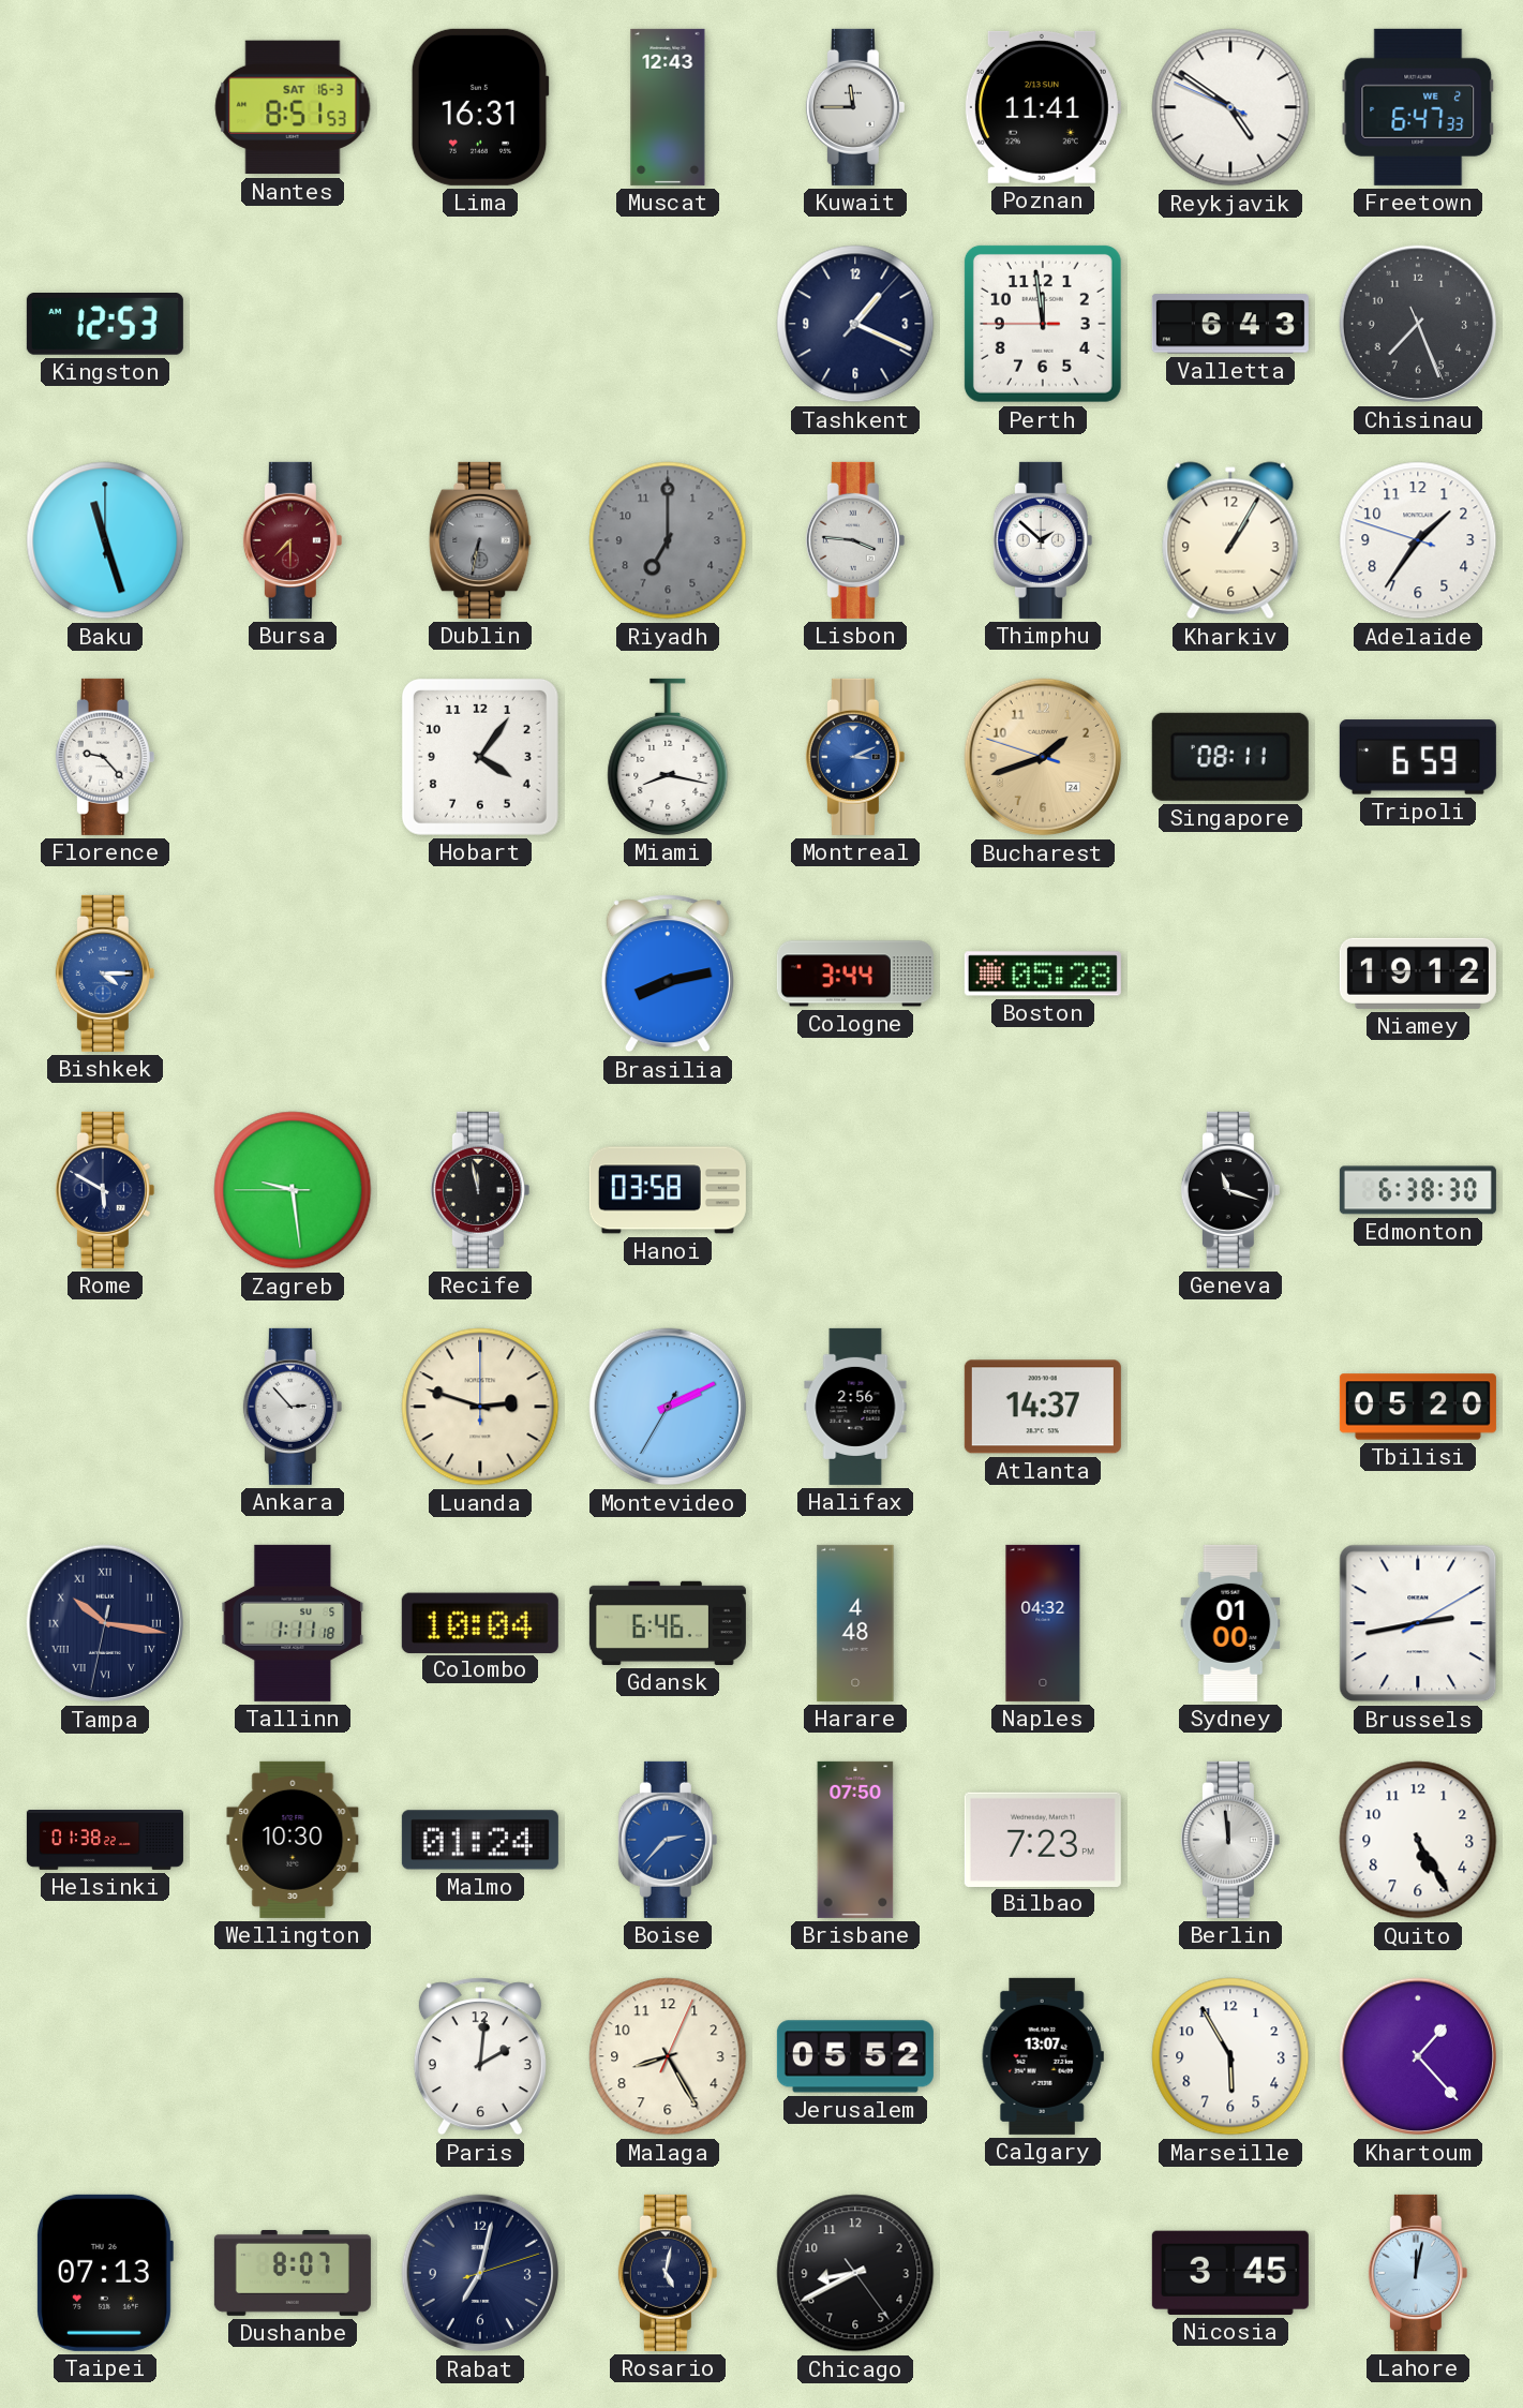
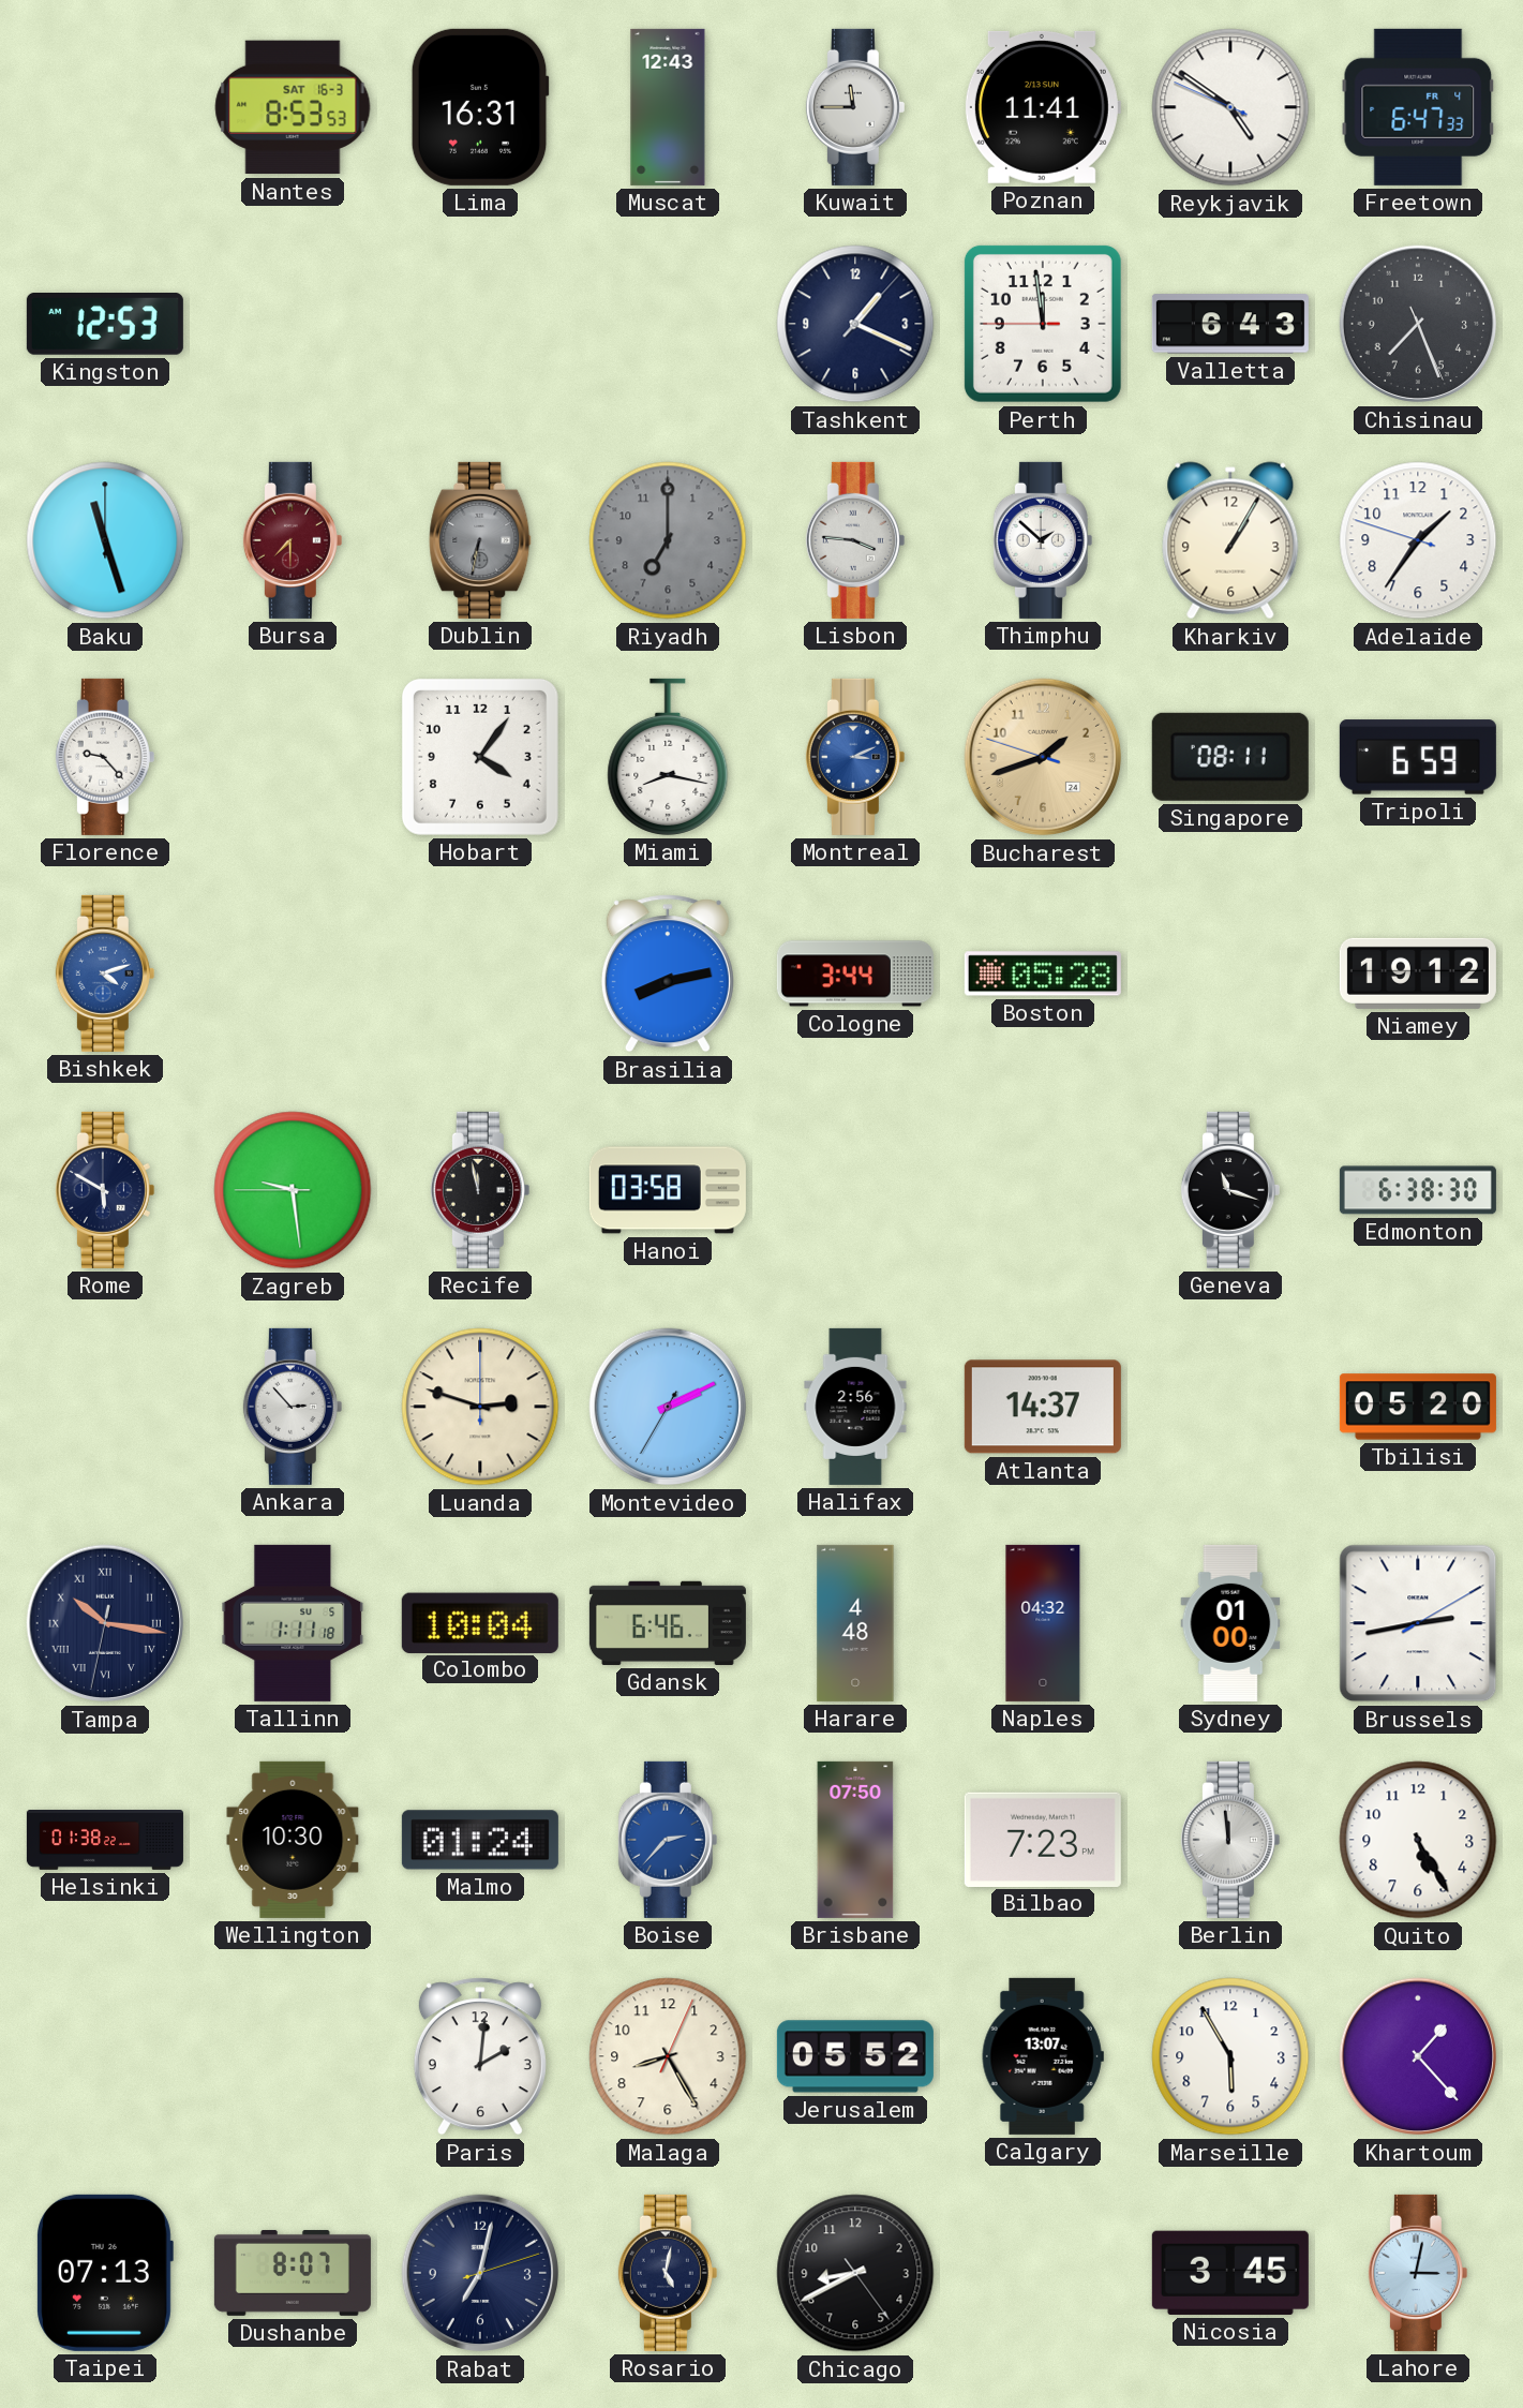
Nantes: 8:51 -> 8:53
Freetown date: WE 2 -> FR 4
Bishkek: 4:15 -> 4:12
Lahore: 12:02 -> 3:02
